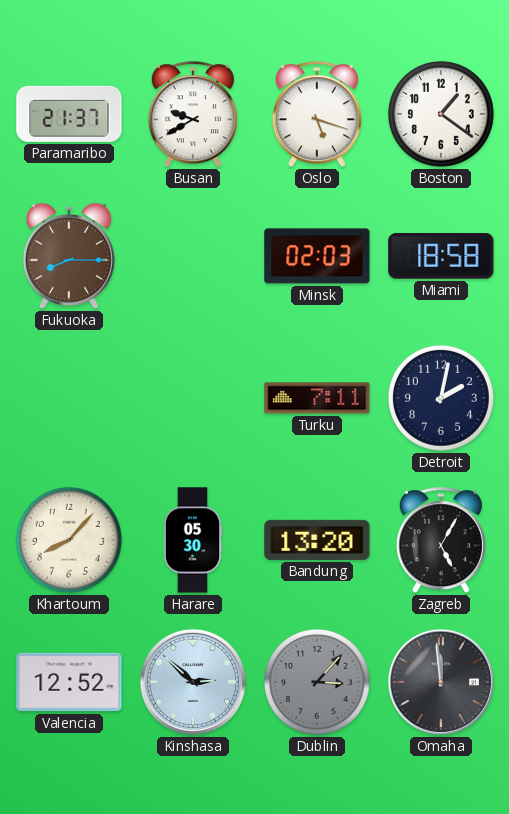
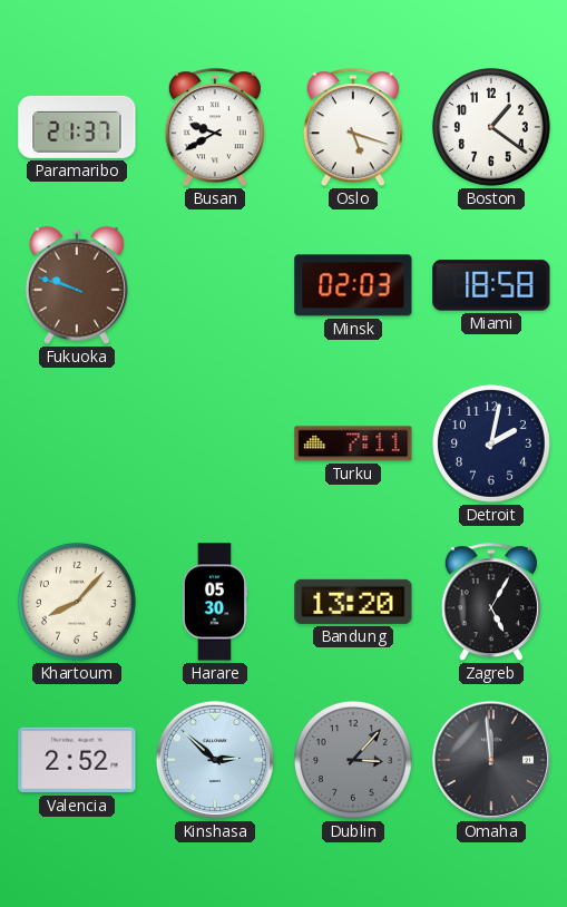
Fukuoka: 8:15 -> 9:48
Valencia: 12:52 -> 2:52
